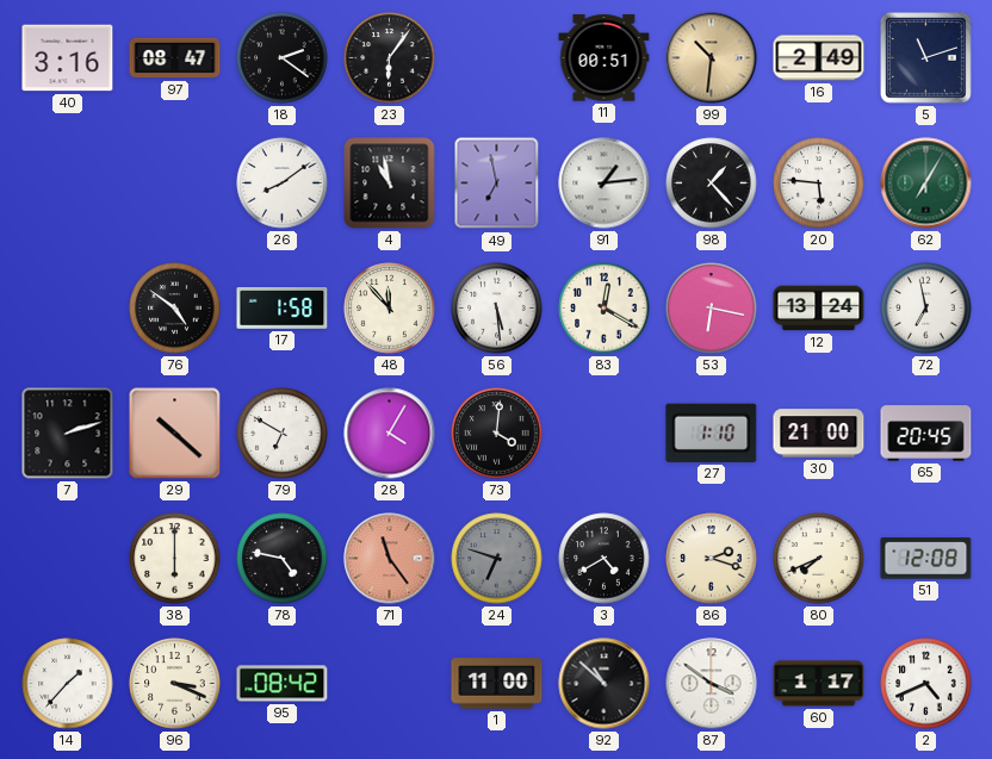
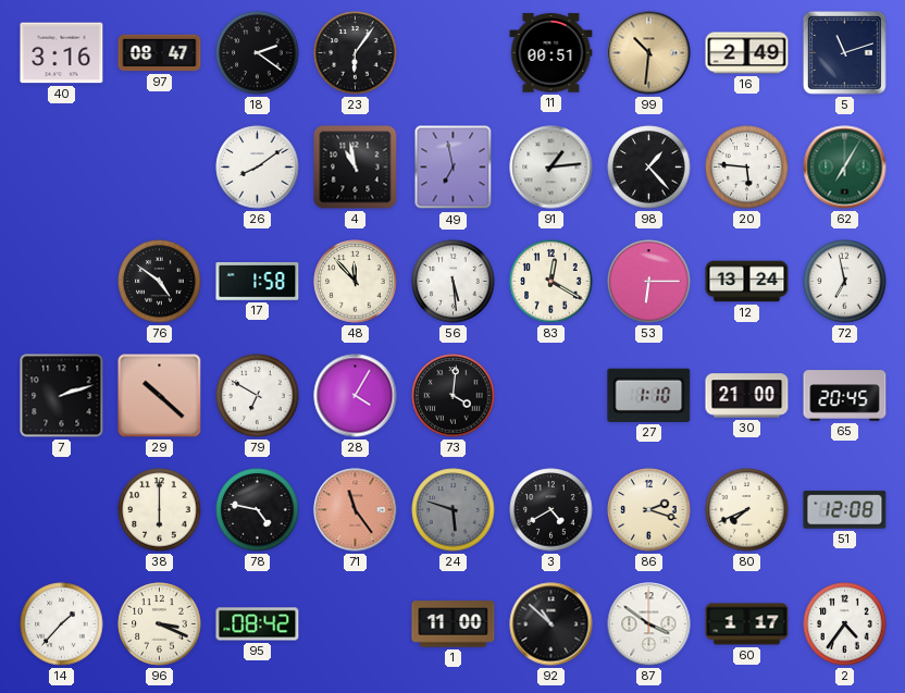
53: 6:17 -> 6:15
24: 6:48 -> 5:48
2: 4:41 -> 4:36
